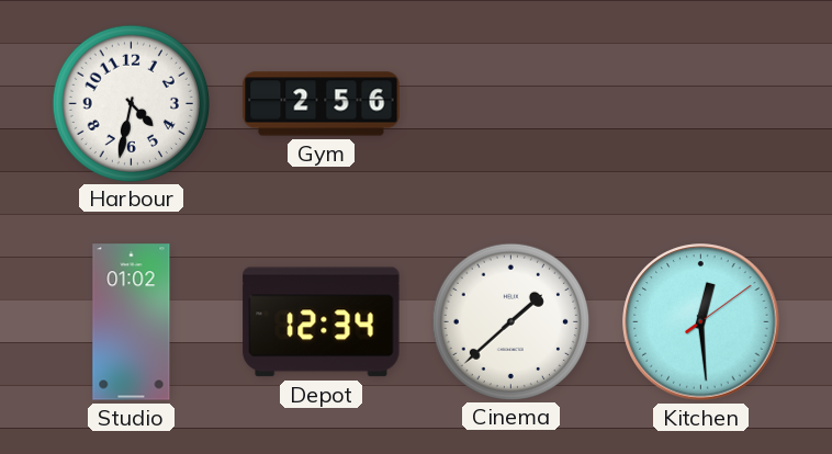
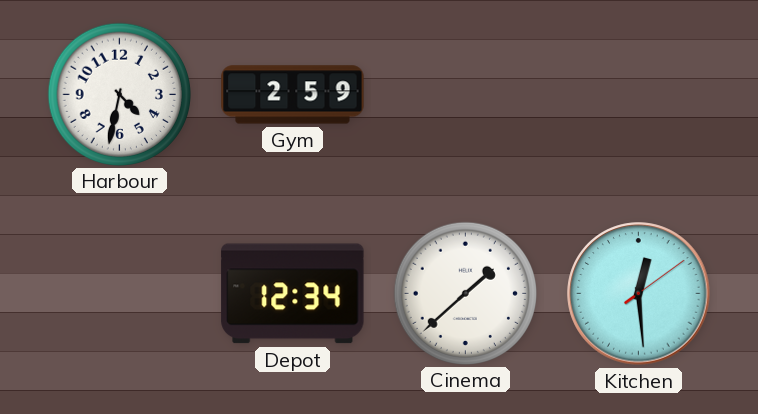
Gym: 2:56 -> 2:59
Studio: 01:02 -> none
